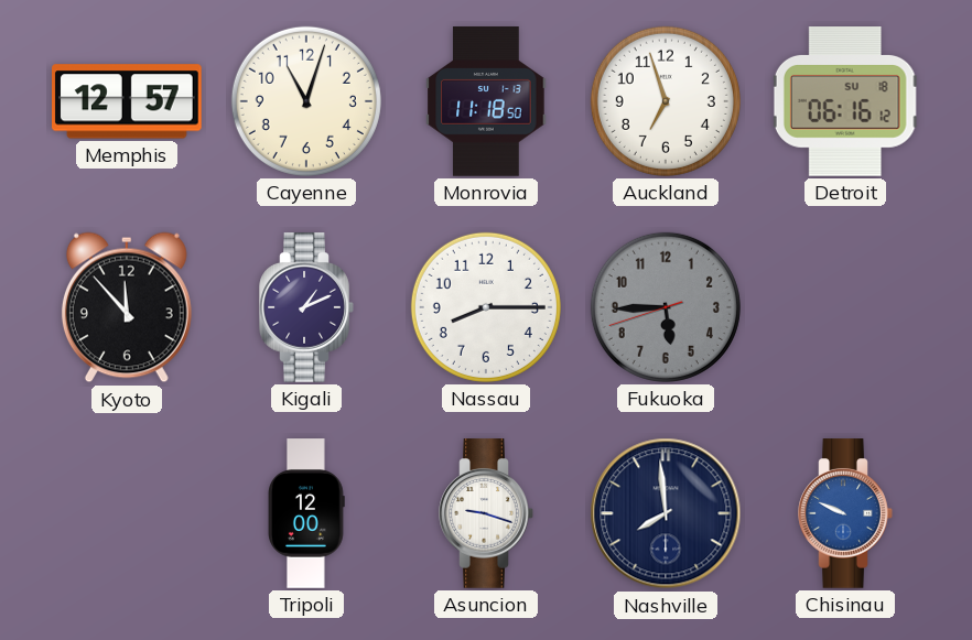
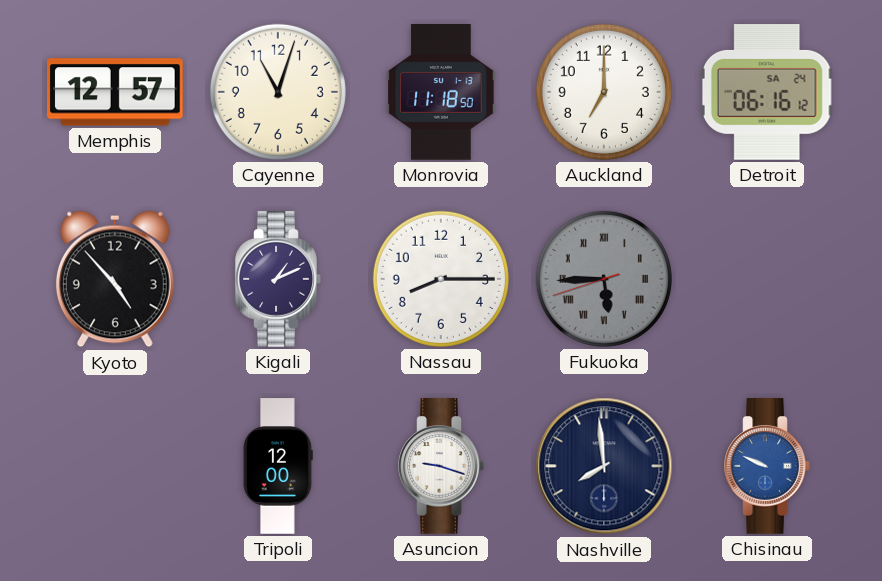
Auckland: 6:57 -> 7:00
Detroit date: SU 18 -> SA 24
Kyoto: 11:53 -> 4:53
Fukuoka numerals: Arabic -> Roman
